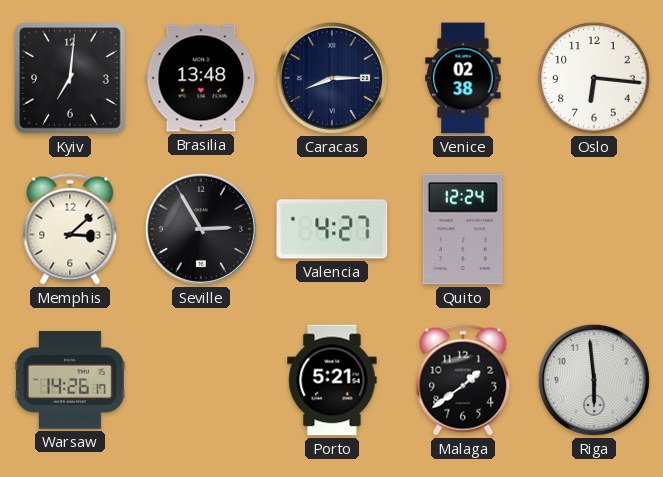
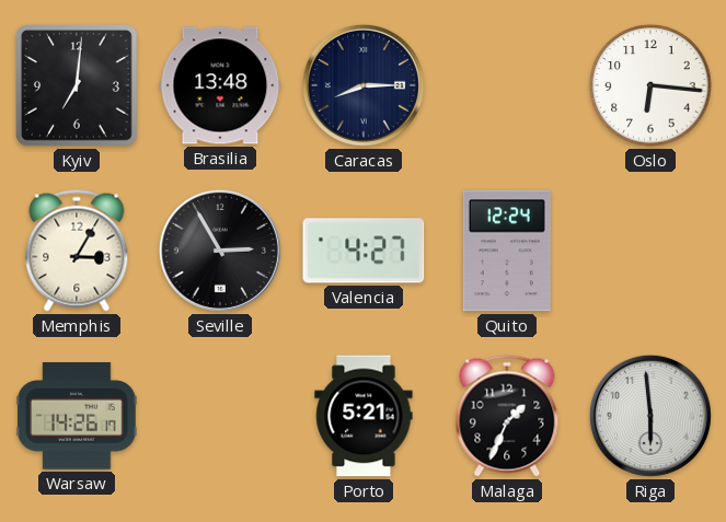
Venice: 02:38 -> none
Memphis: 3:08 -> 3:05
Malaga: 1:39 -> 1:34
